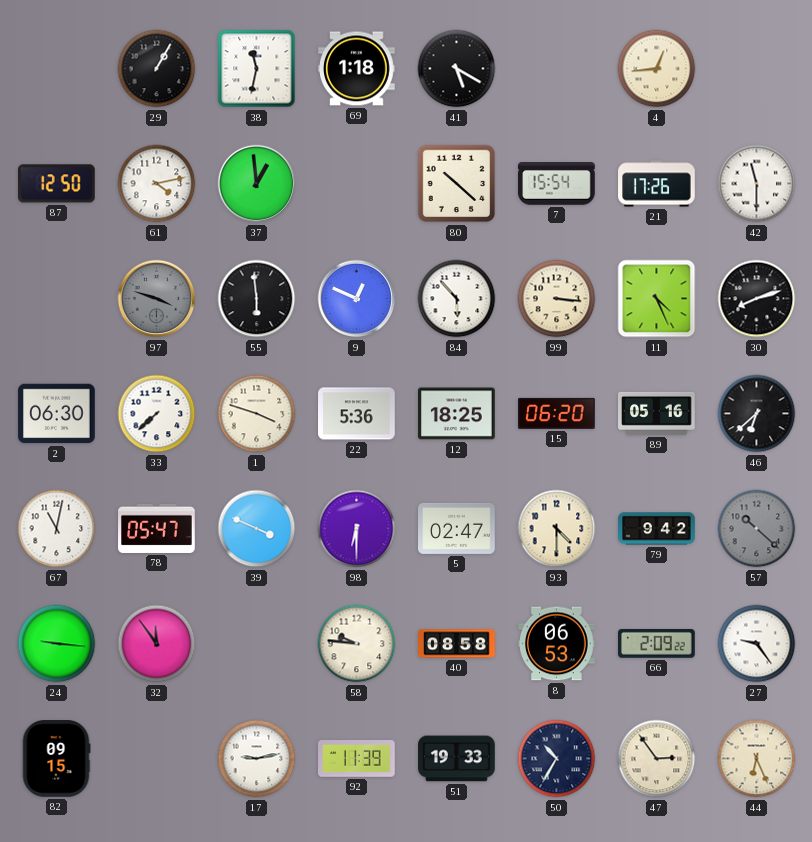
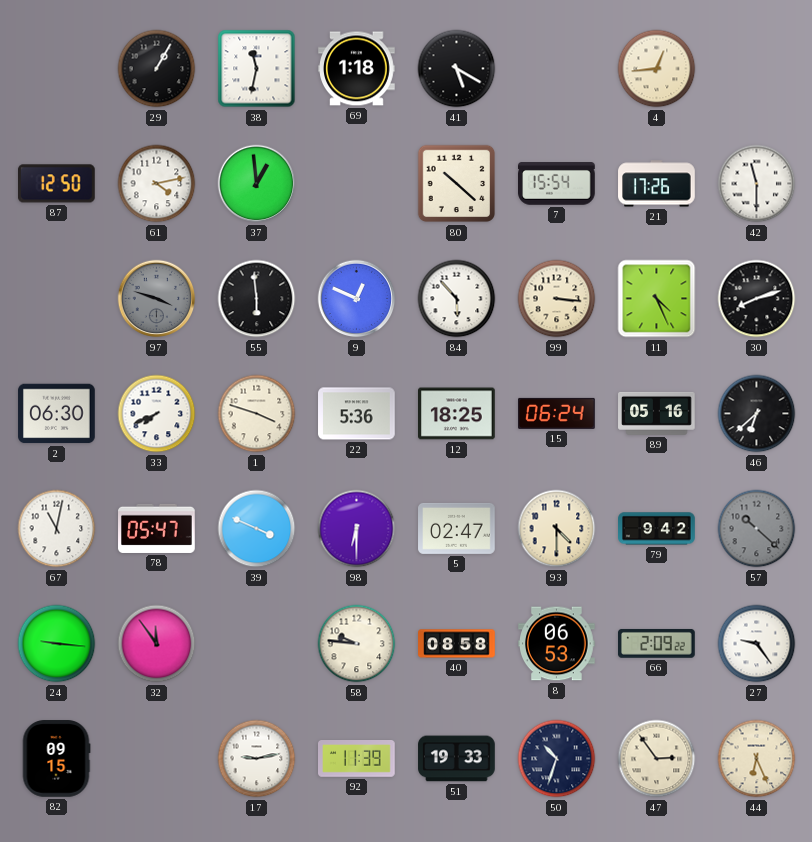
33: 7:38 -> 7:41
15: 06:20 -> 06:24
50: 10:35 -> 10:33
